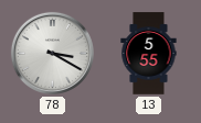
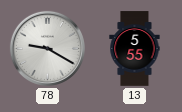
78: 3:20 -> 9:20
